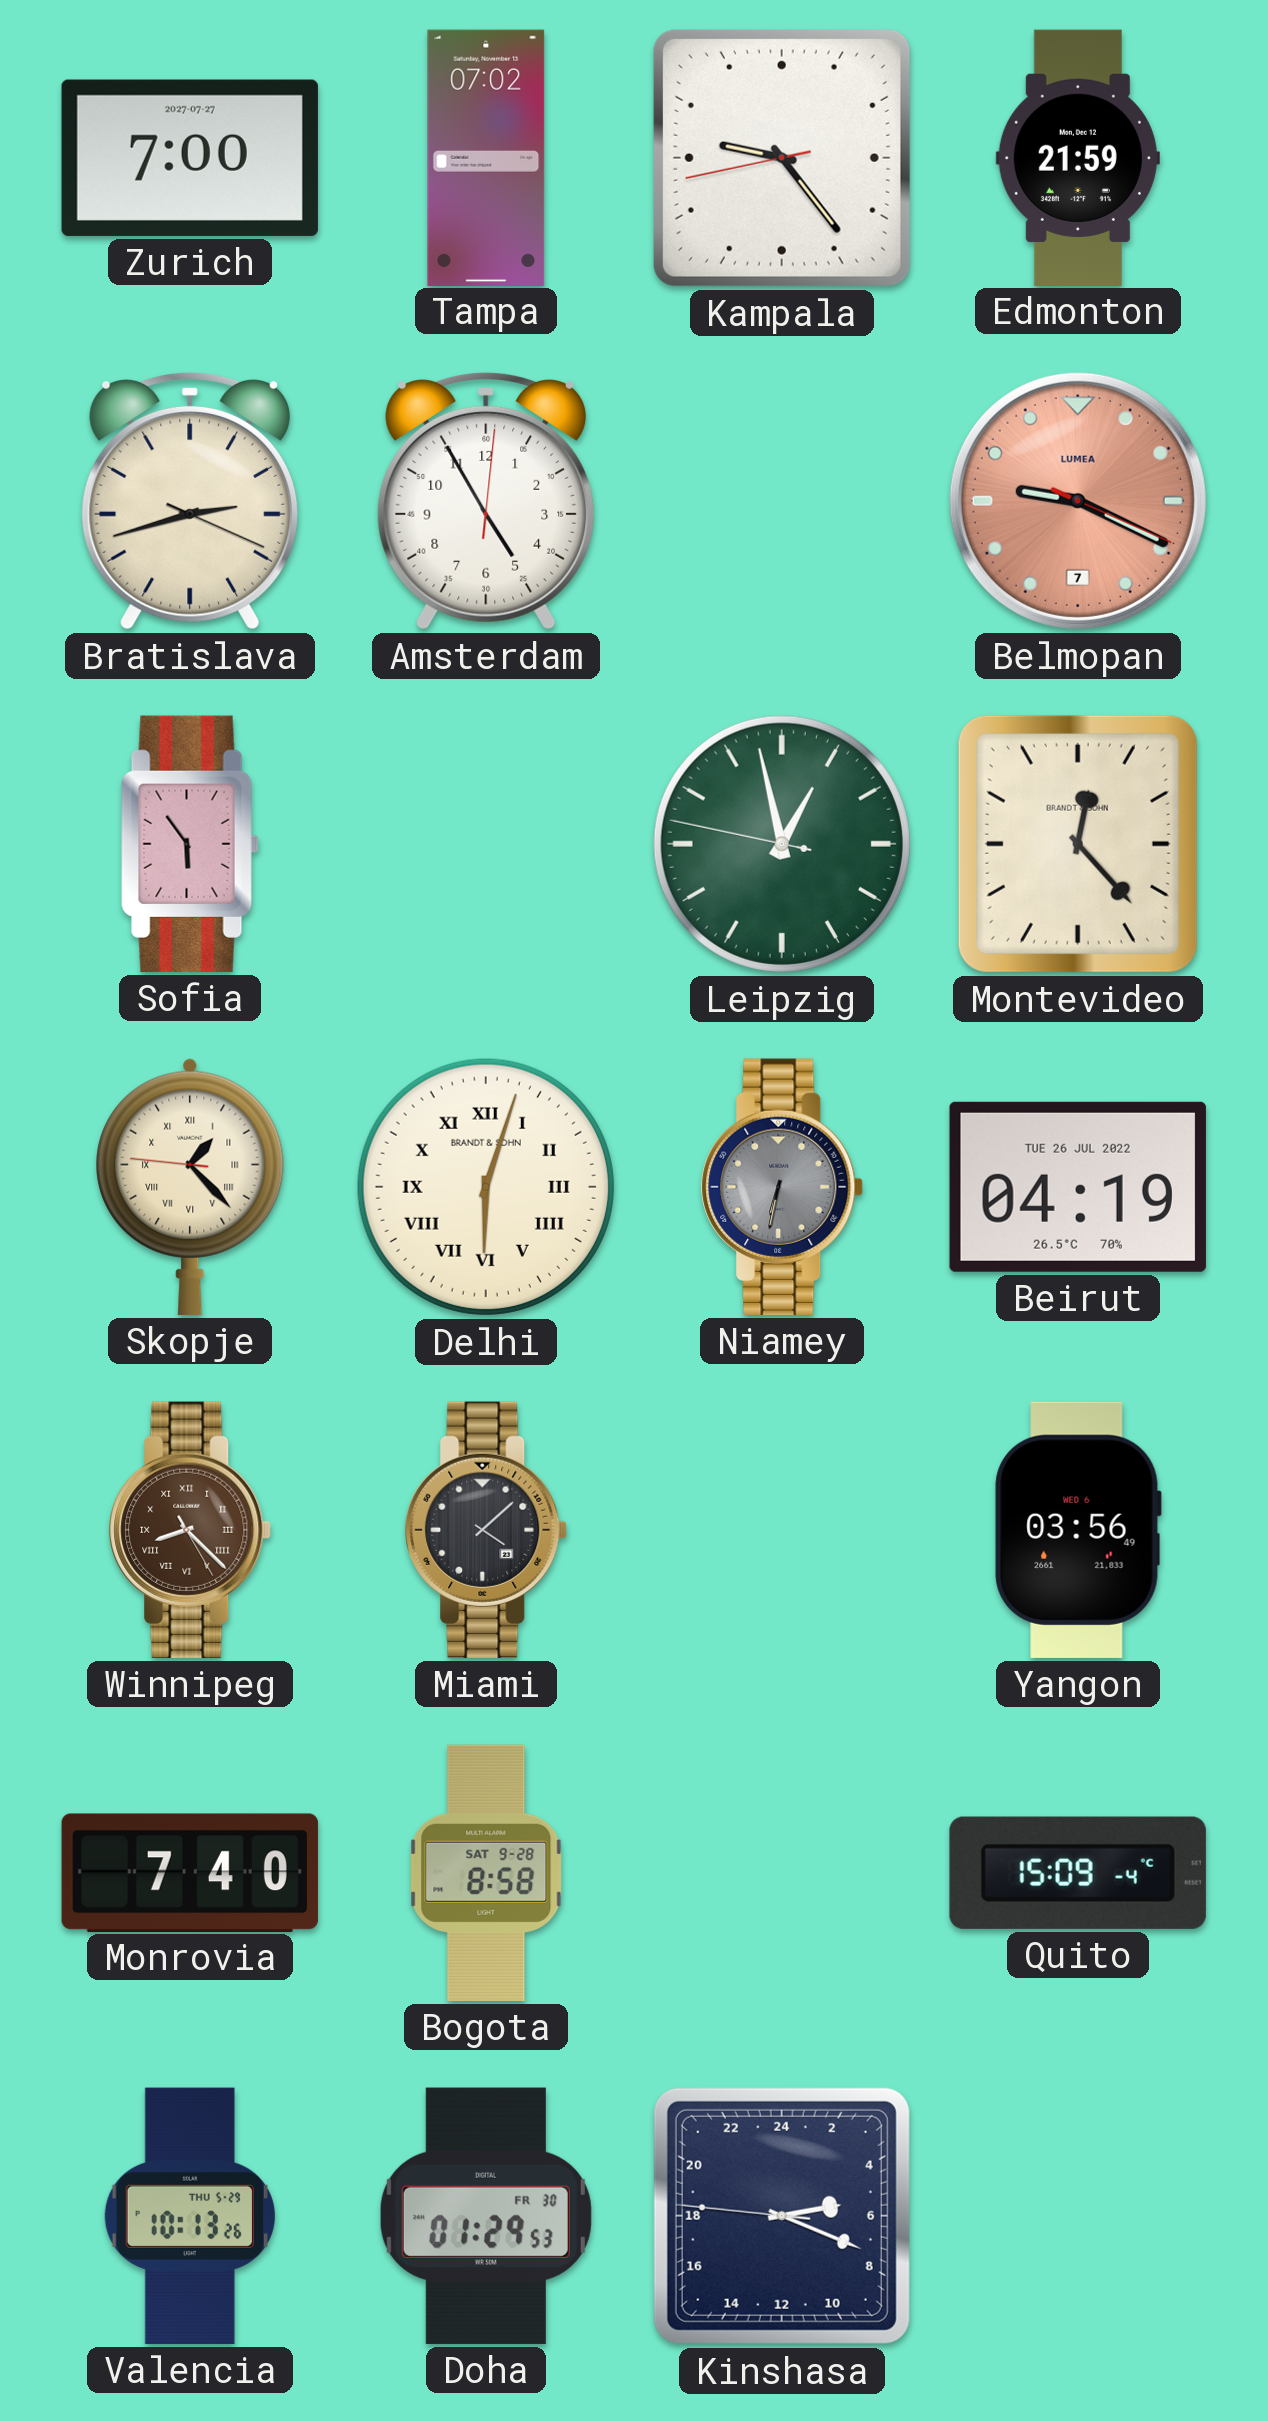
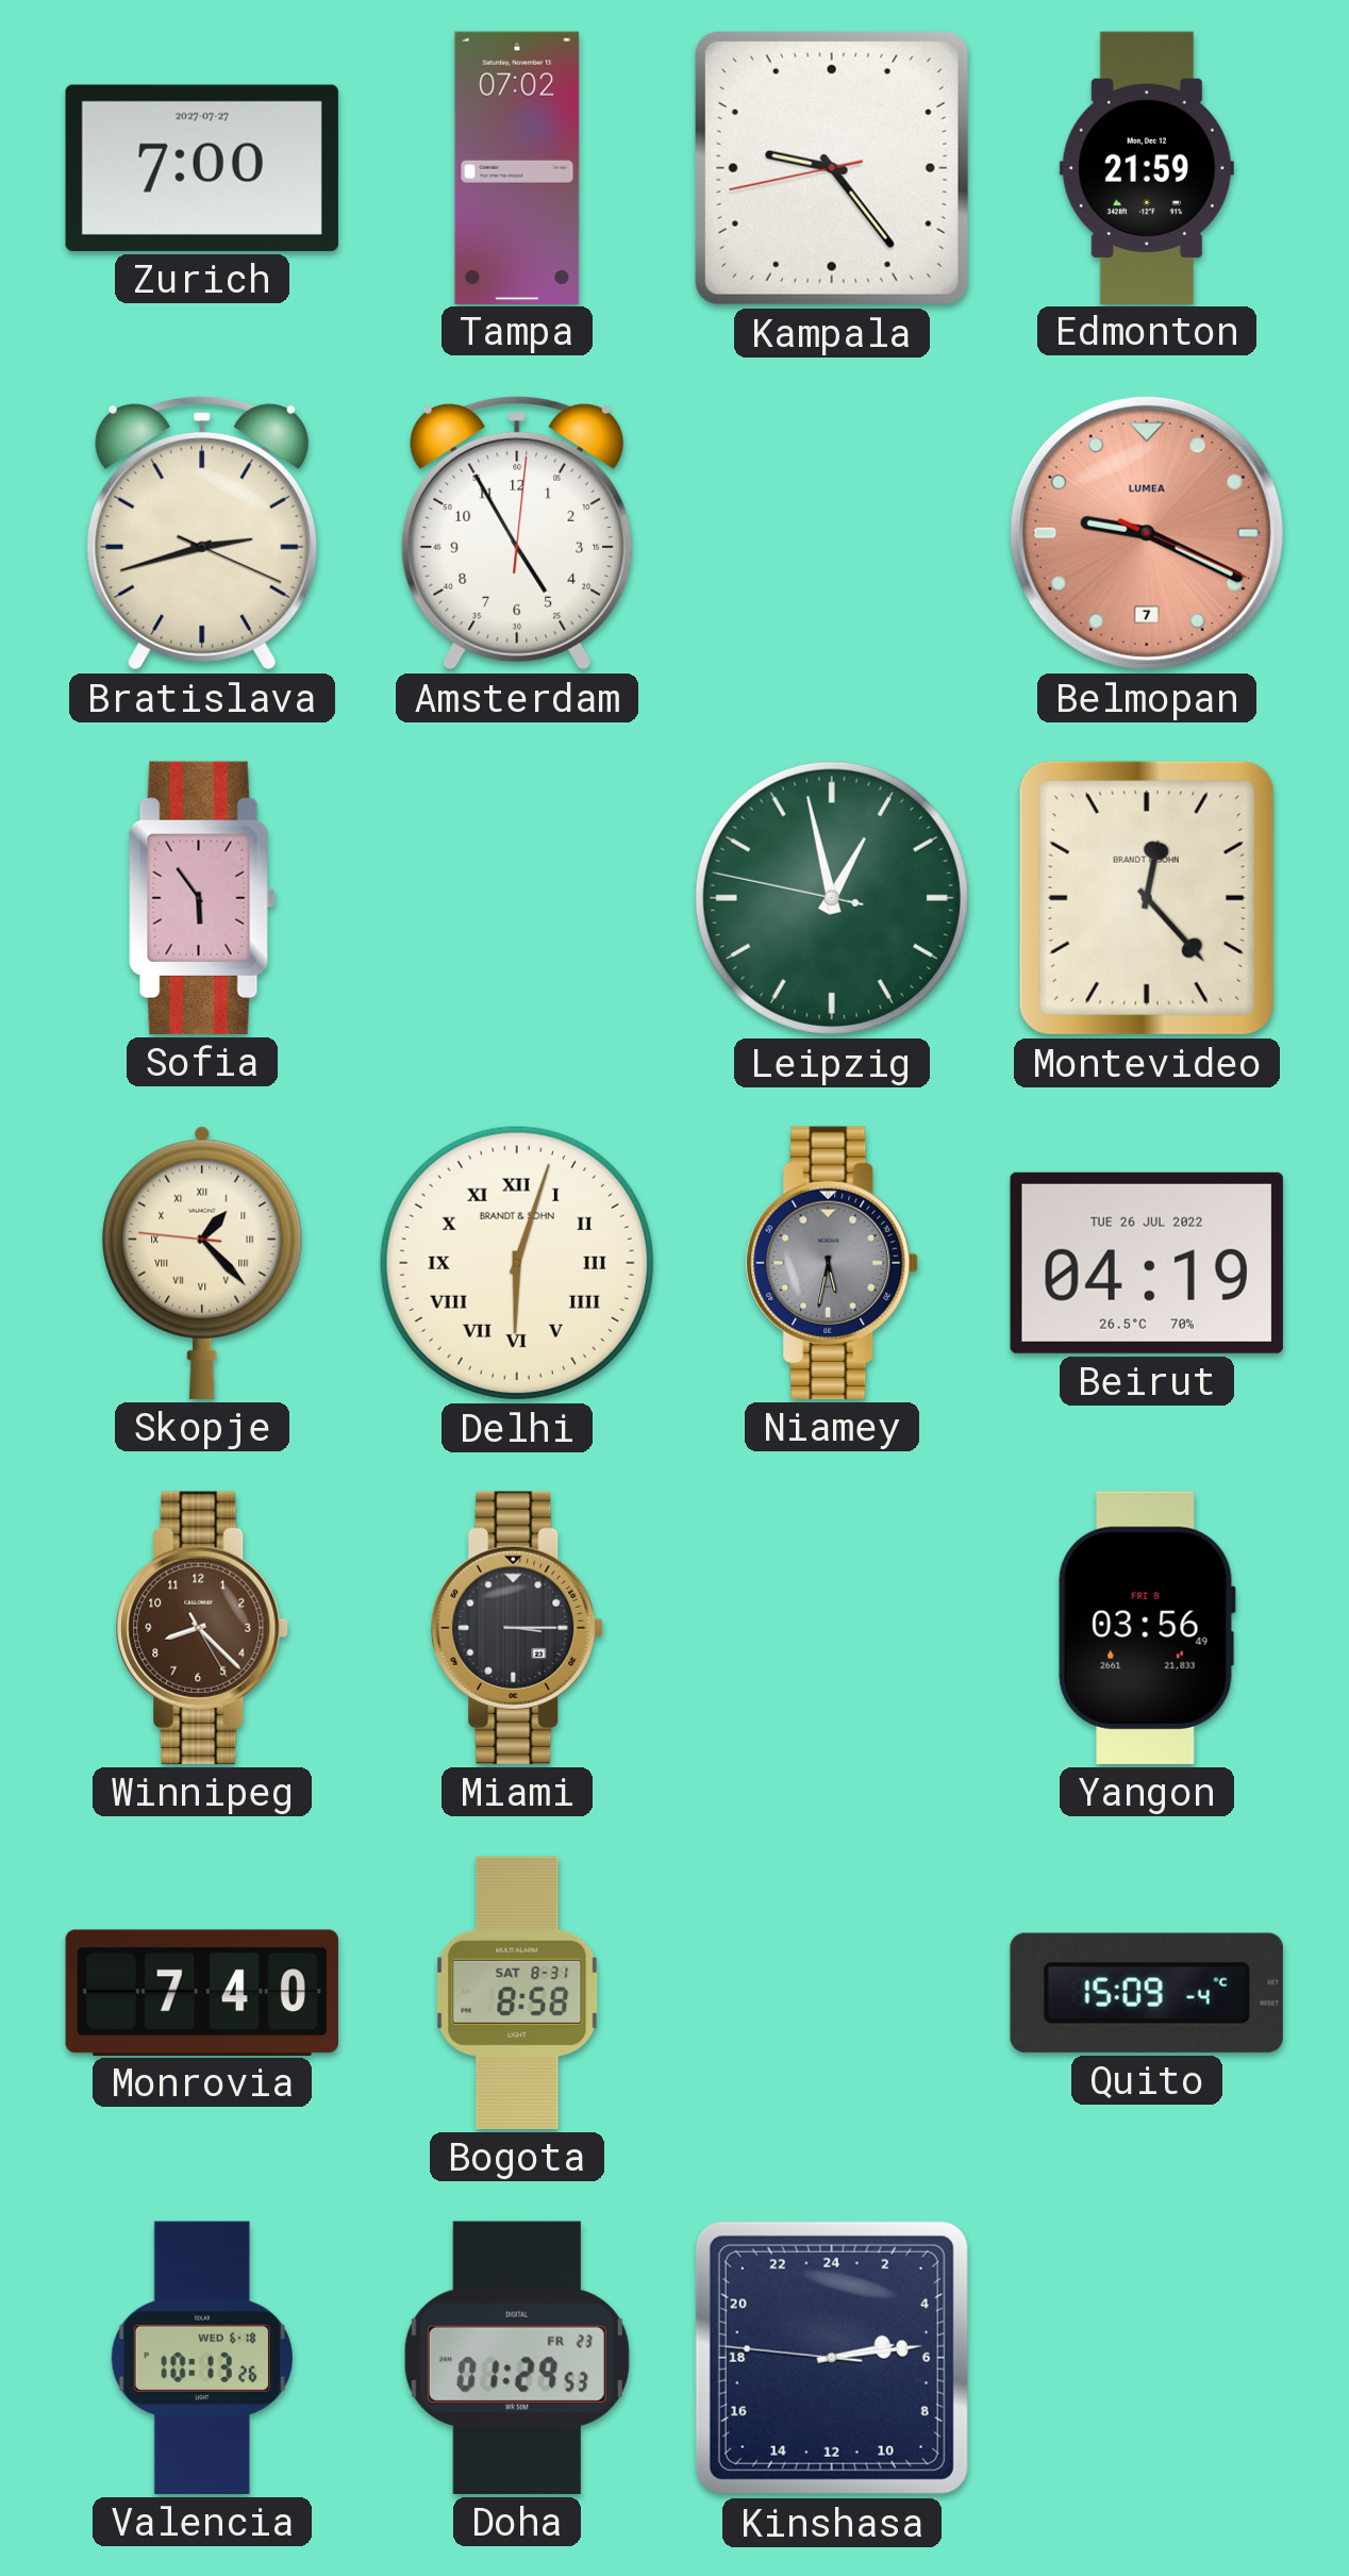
Niamey: 6:32 -> 5:32
Winnipeg numerals: Roman -> Arabic
Miami: 4:08 -> 3:15
Yangon date: WED 6 -> FRI 8
Bogota date: SAT 9-28 -> SAT 8-31
Valencia date: THU 5-29 -> WED 6-18
Doha date: FR 30 -> FR 23
Kinshasa: 5:18 -> 5:13
